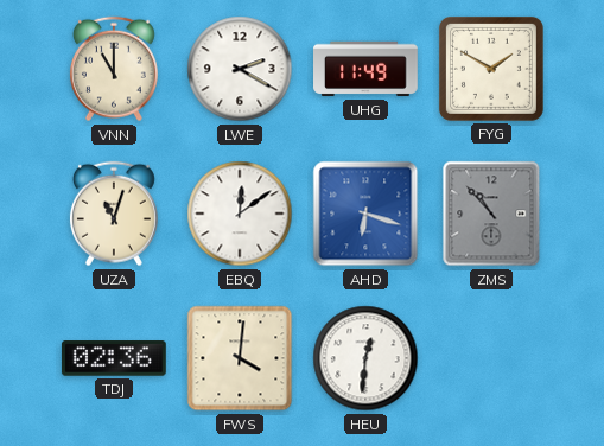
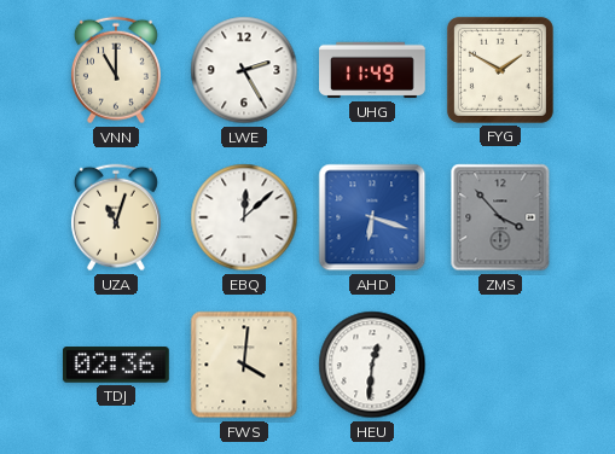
LWE: 2:20 -> 2:25
EBQ: 12:09 -> 12:08
ZMS: 10:53 -> 3:53
